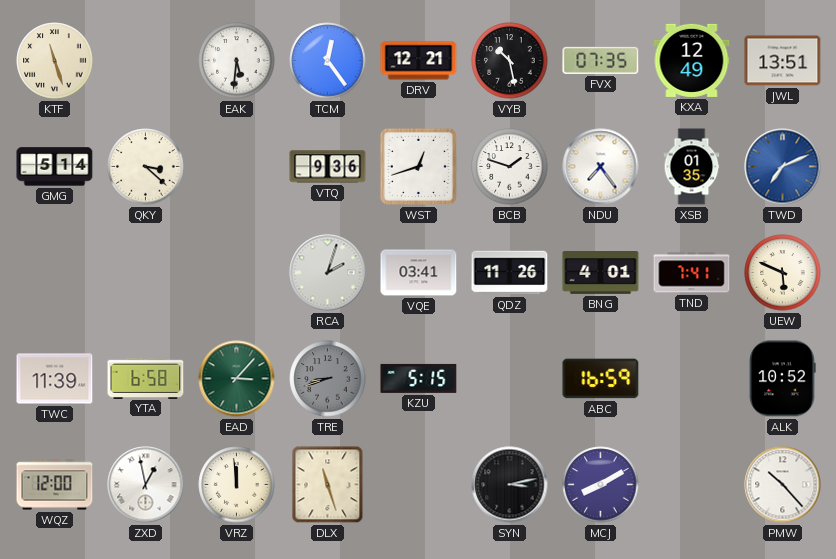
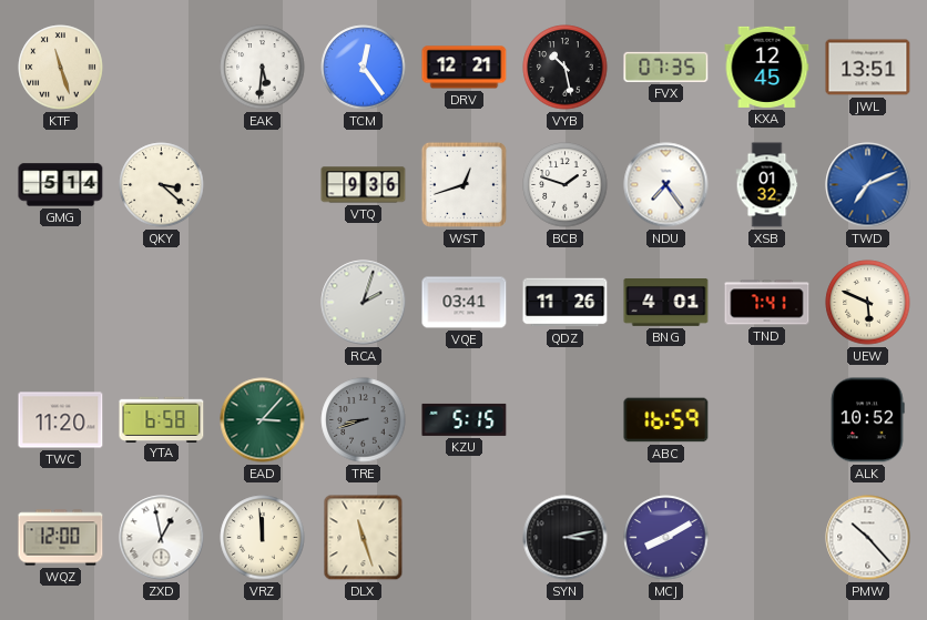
KXA: 12:49 -> 12:45
XSB: 01:35 -> 01:32
TWC: 11:39 -> 11:20
